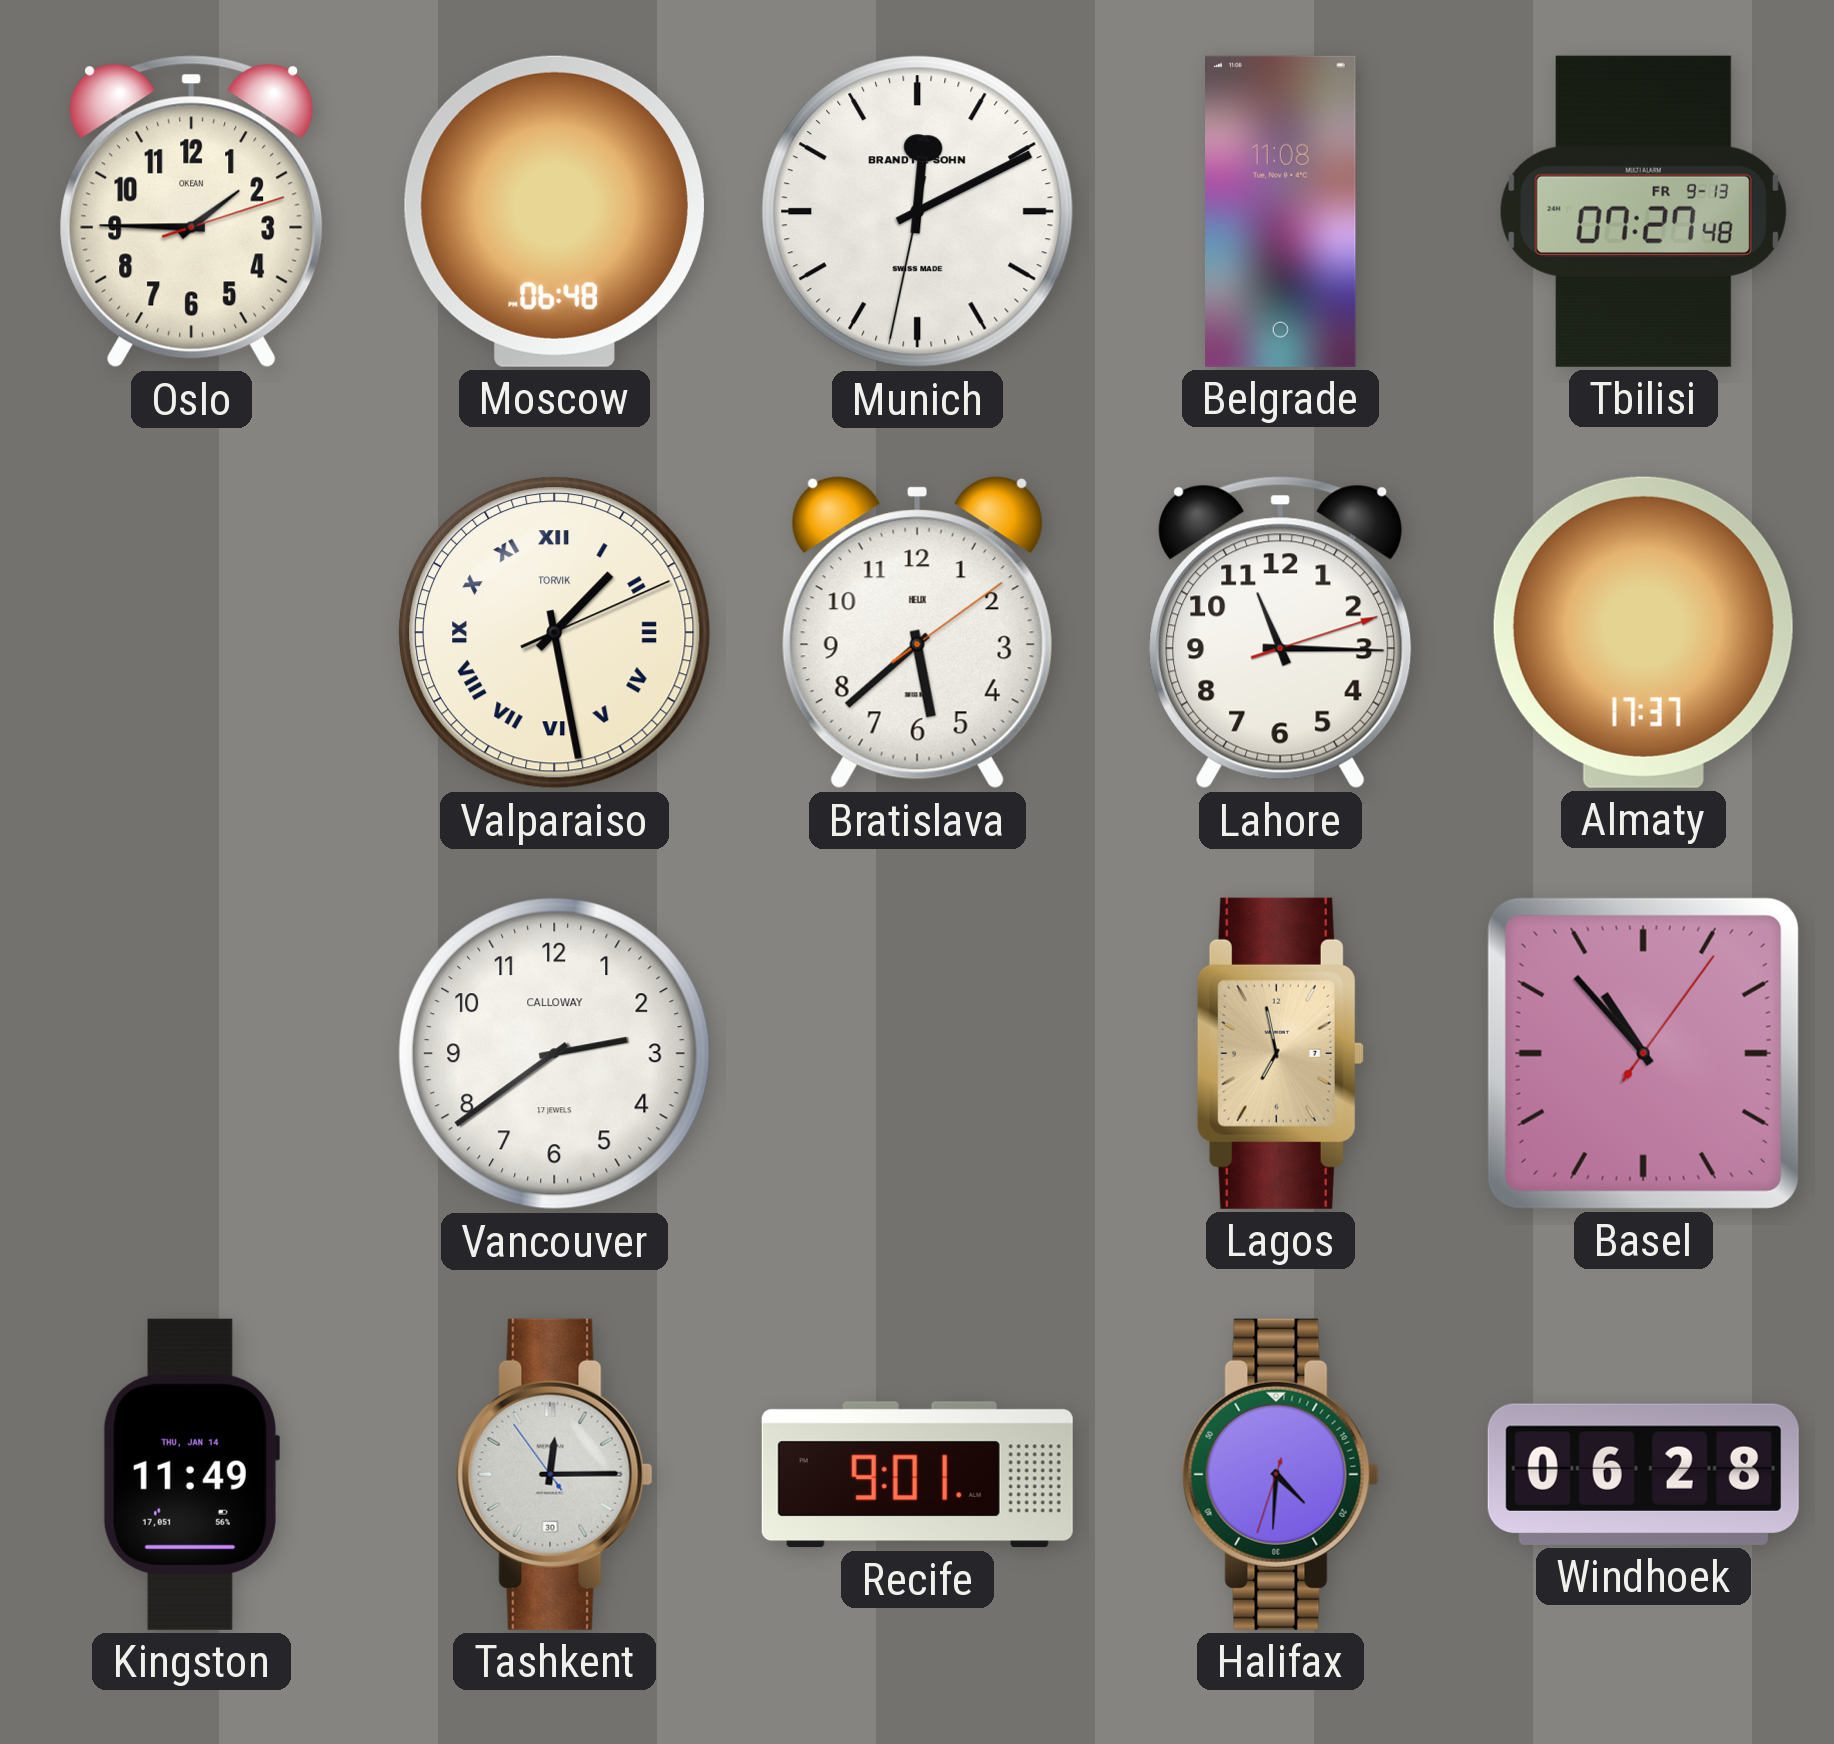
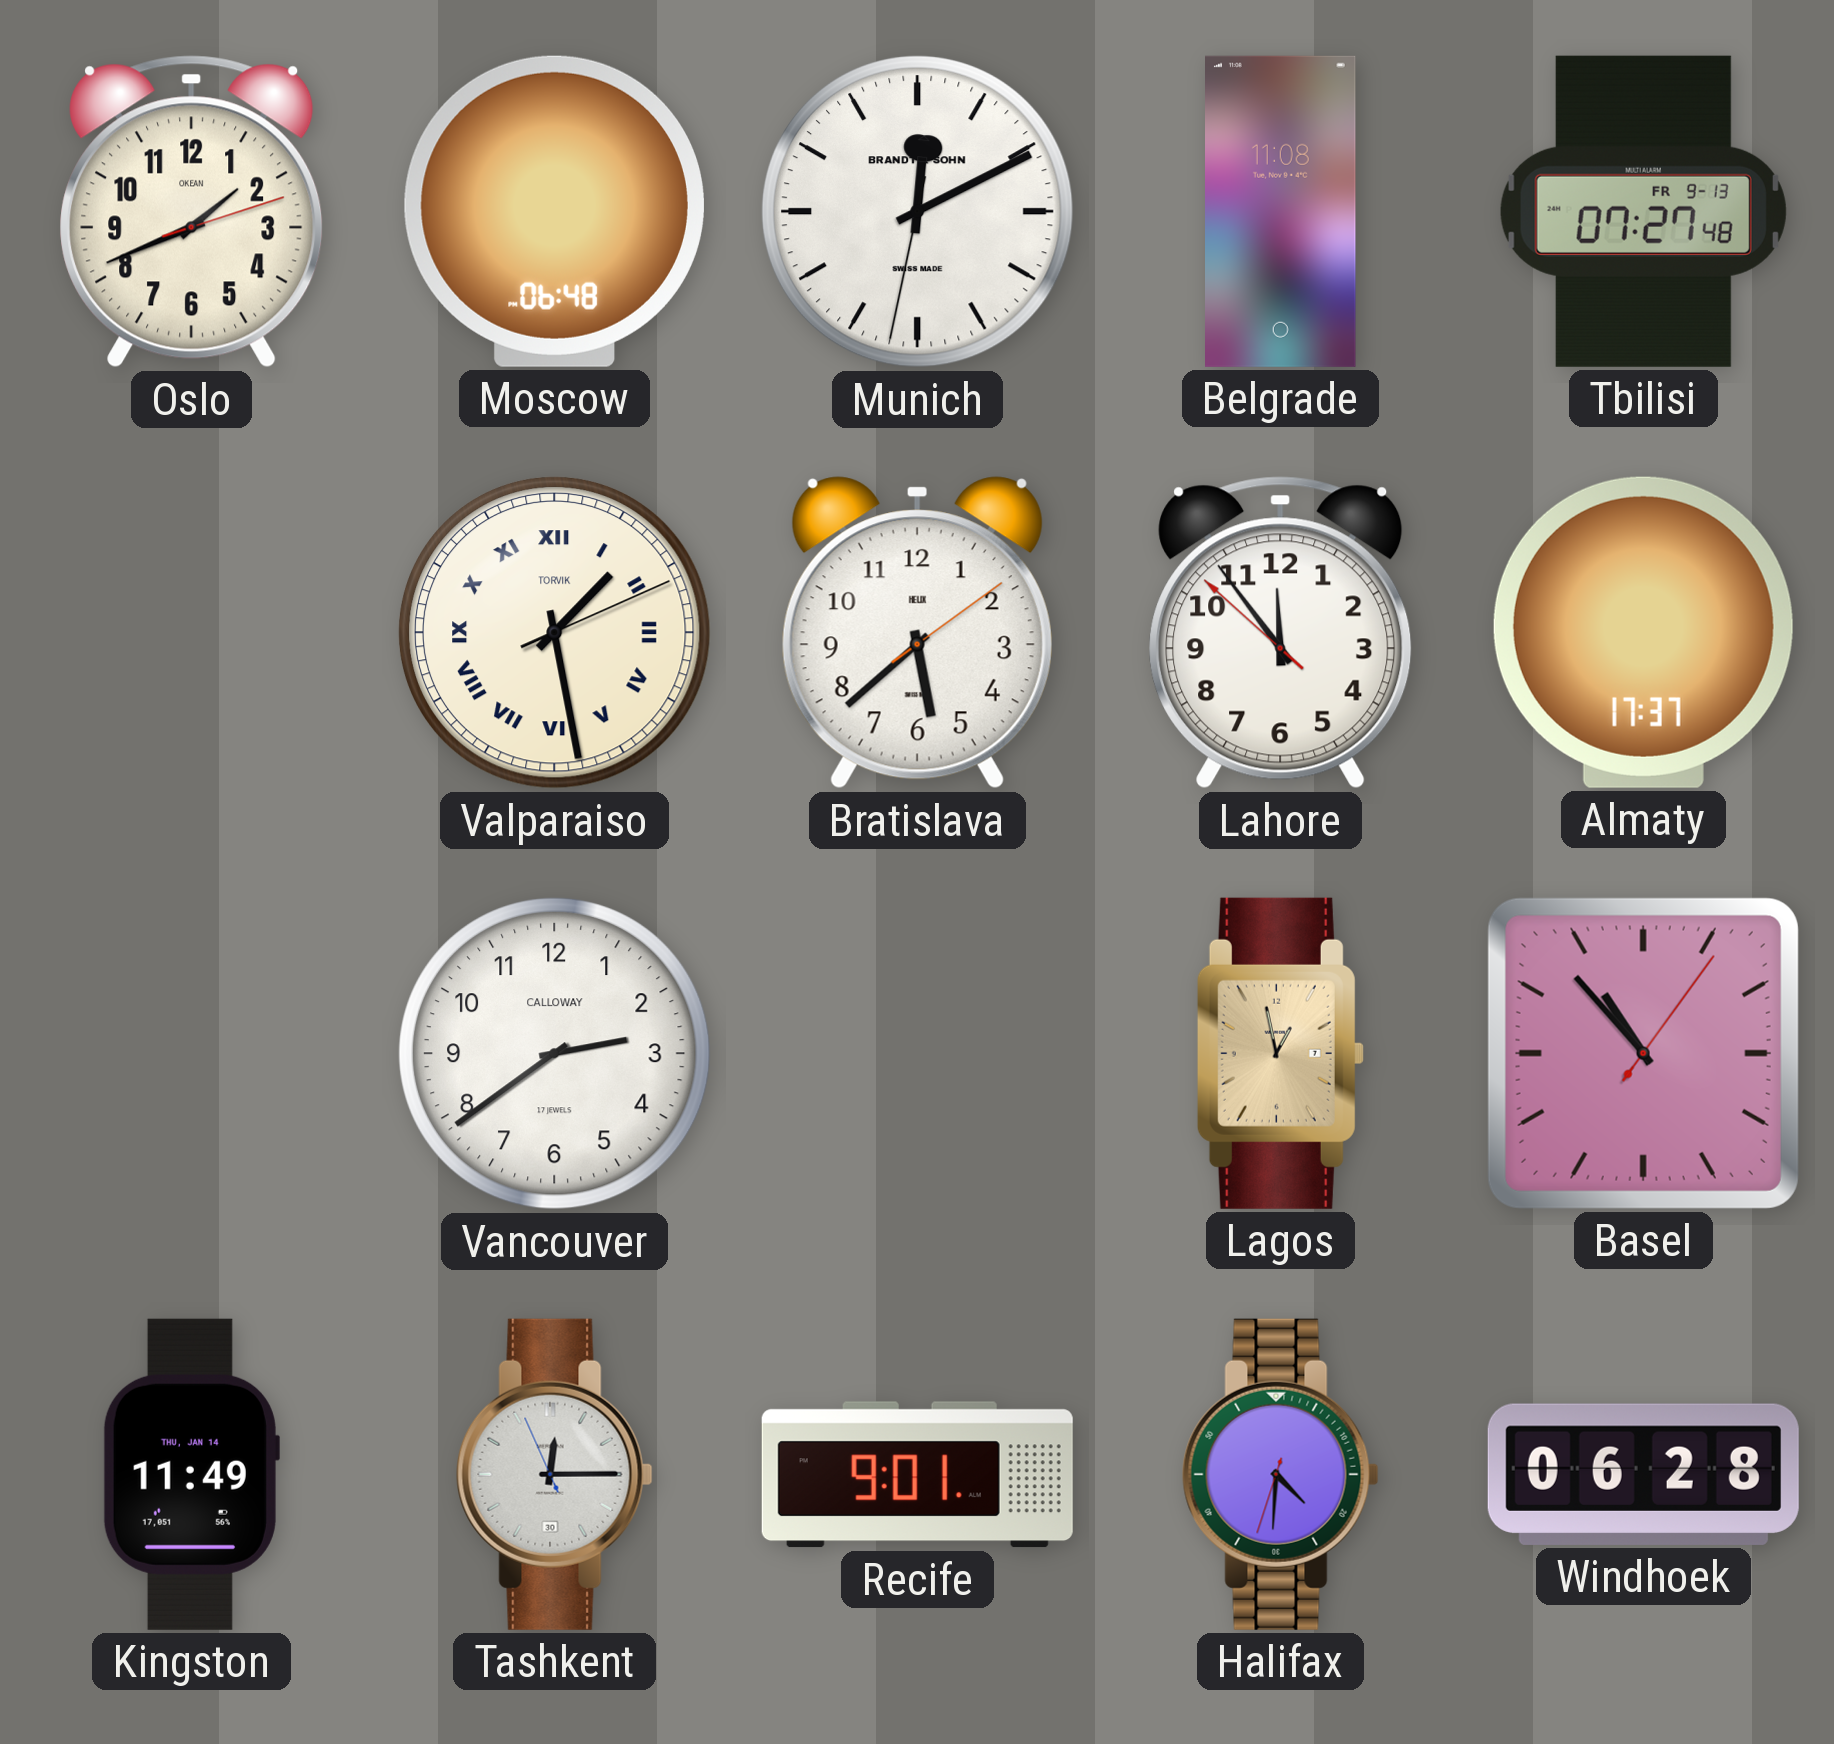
Oslo: 1:45 -> 1:41
Lahore: 11:15 -> 11:53
Lagos: 6:58 -> 12:58
Tashkent: 12:14:54 -> 12:14:56
